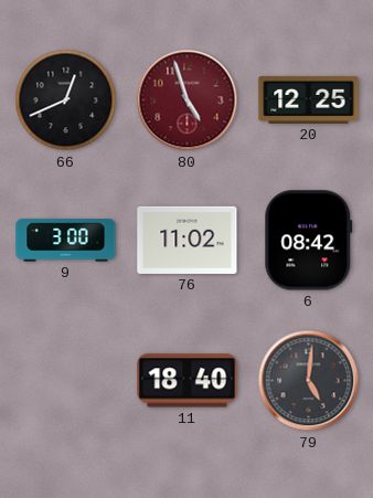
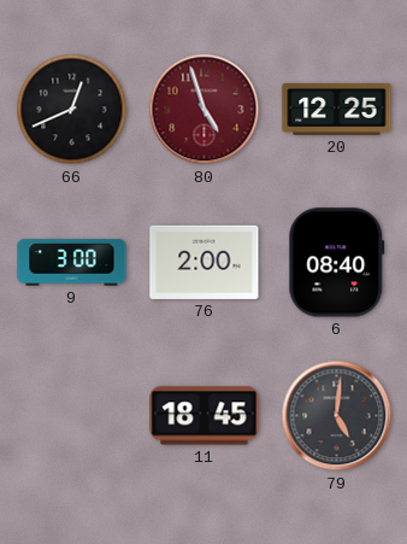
76: 11:02 -> 2:00
6: 08:42 -> 08:40
11: 18:40 -> 18:45
